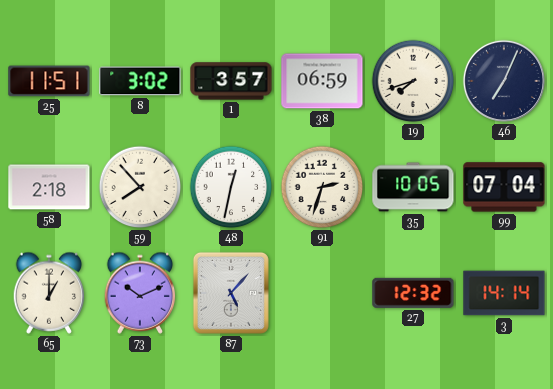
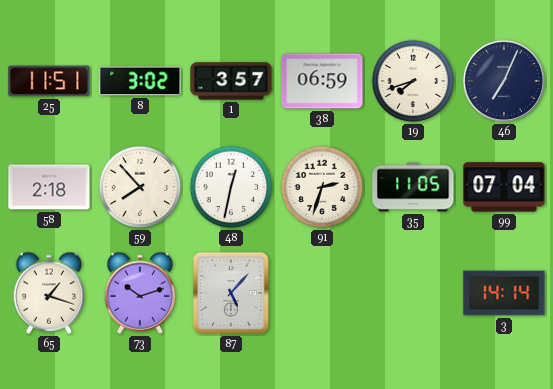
35: 10:05 -> 11:05
65: 1:00 -> 1:18
73: 10:11 -> 10:12
27: 12:32 -> none
